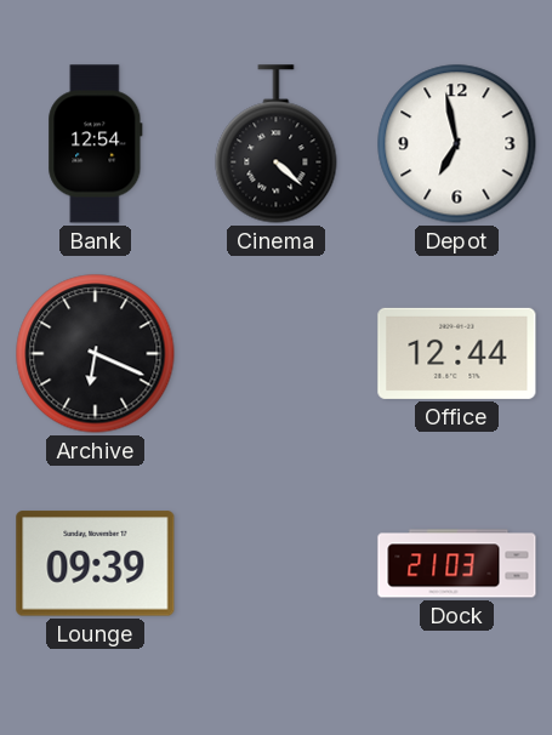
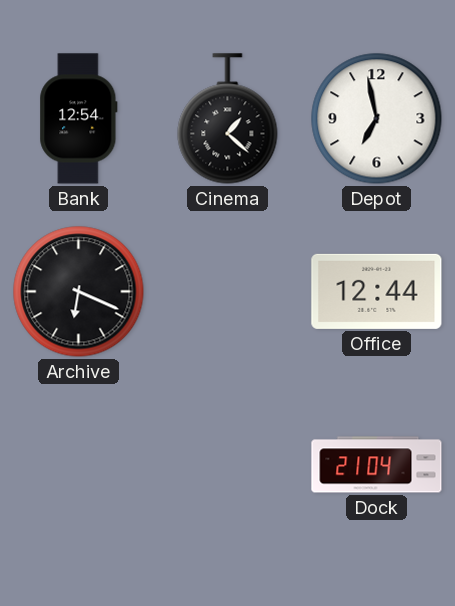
Cinema: 4:22 -> 1:22
Lounge: 09:39 -> none
Dock: 21:03 -> 21:04
